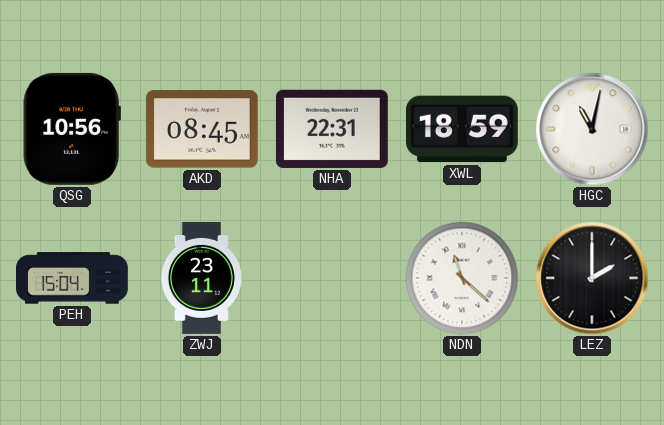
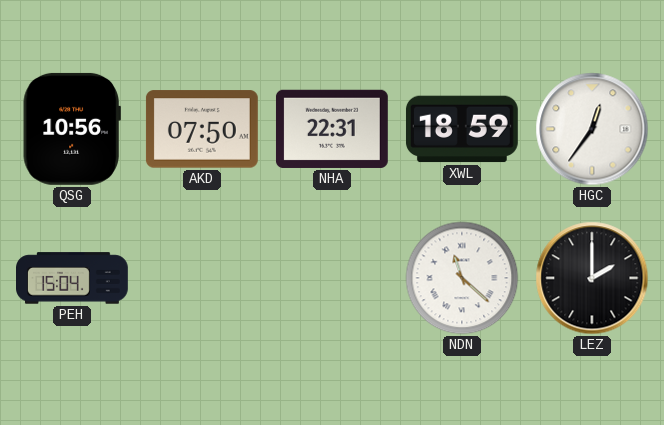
AKD: 08:45 -> 07:50
HGC: 11:02 -> 12:36
ZWJ: 23:11 -> none
